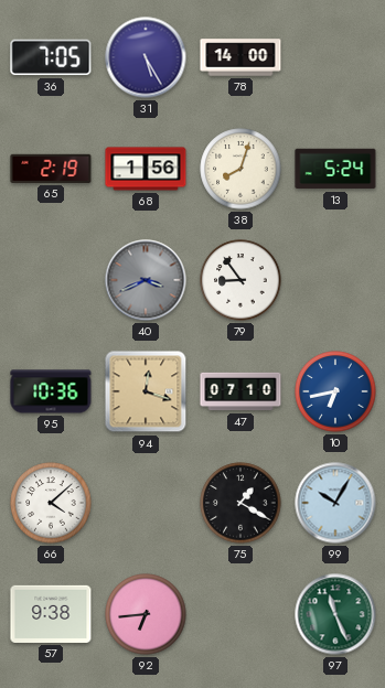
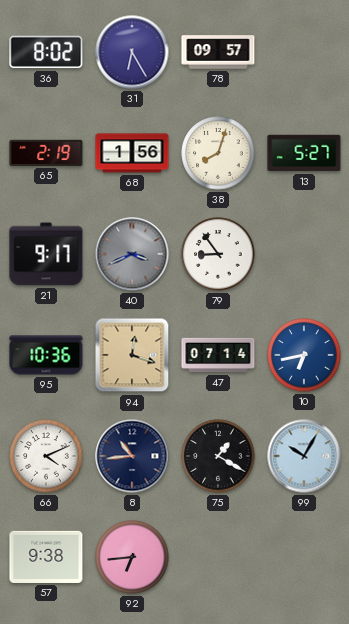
36: 7:05 -> 8:02
31: 5:25 -> 6:25
78: 14:00 -> 09:57
13: 5:24 -> 5:27
21: none -> 9:17
47: 07:10 -> 07:14
66: 4:08 -> 4:11
8: none -> 10:44
97: 11:26 -> none
